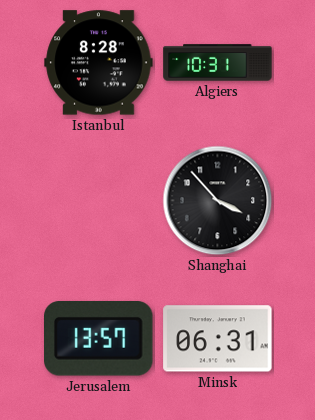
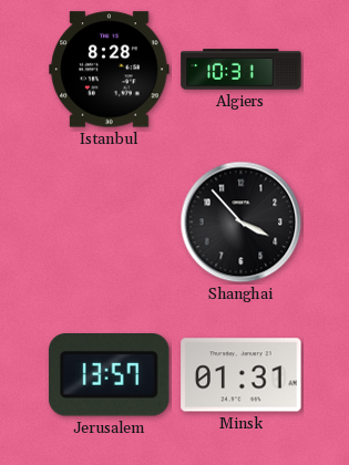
Minsk: 06:31 -> 01:31
